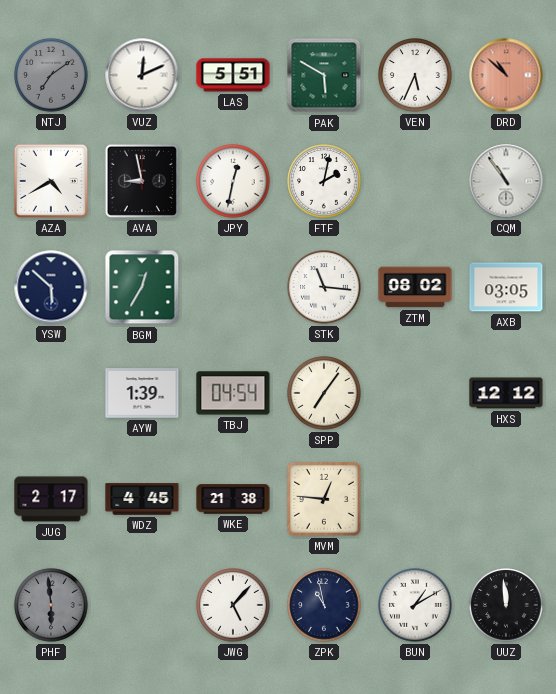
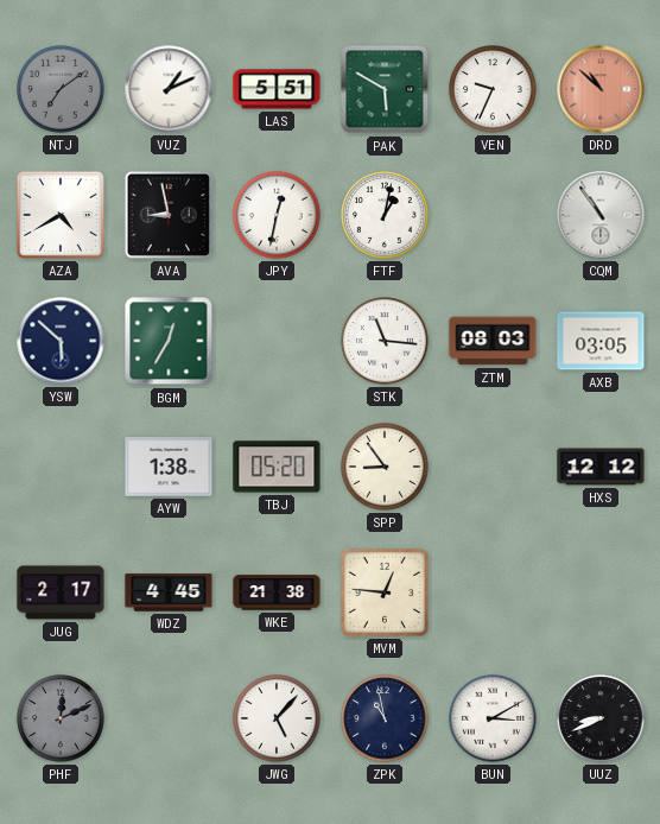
VUZ: 12:11 -> 1:11
VEN: 5:34 -> 9:34
FTF: 2:02 -> 1:02
ZTM: 08:02 -> 08:03
AYW: 1:39 -> 1:38
TBJ: 04:54 -> 05:20
SPP: 7:06 -> 8:54
PHF: 5:59 -> 12:11
BUN: 1:10 -> 3:10
UUZ: 11:59 -> 8:41
